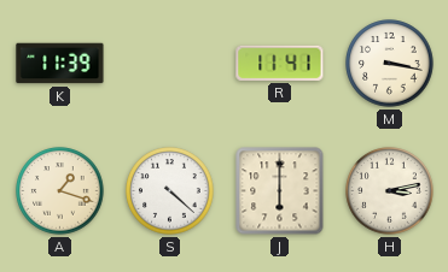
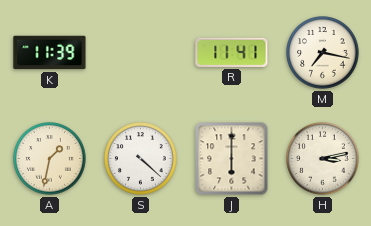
M: 3:17 -> 7:17
A: 1:18 -> 1:32
